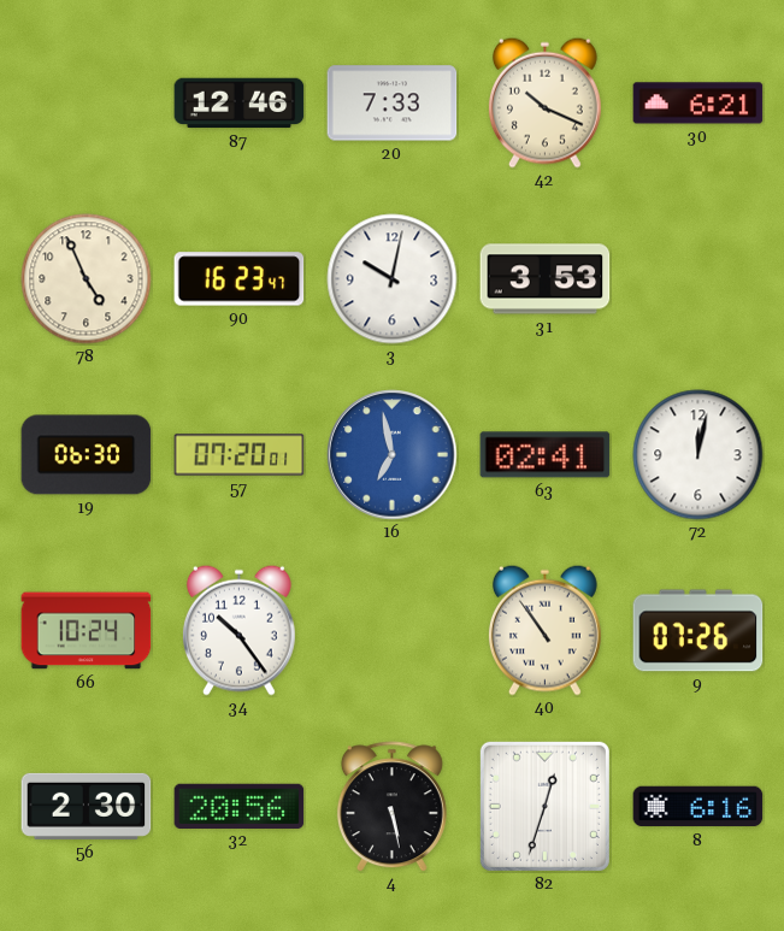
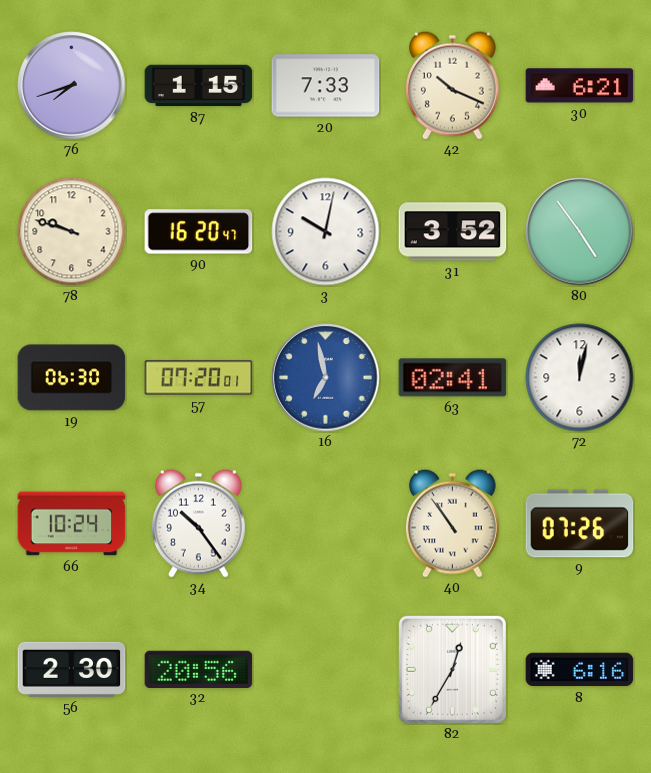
76: none -> 7:42
87: 12:46 -> 1:15
78: 4:56 -> 9:48
90: 16:23 -> 16:20
31: 3:53 -> 3:52
80: none -> 4:54
4: 5:28 -> none
82: 12:33 -> 12:35
